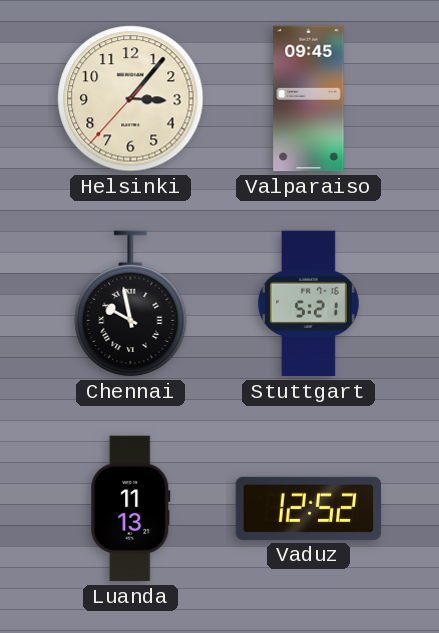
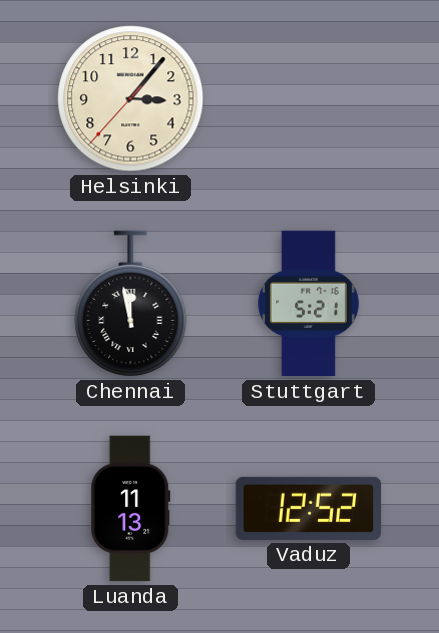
Valparaiso: 09:45 -> none
Chennai: 9:58 -> 11:58
